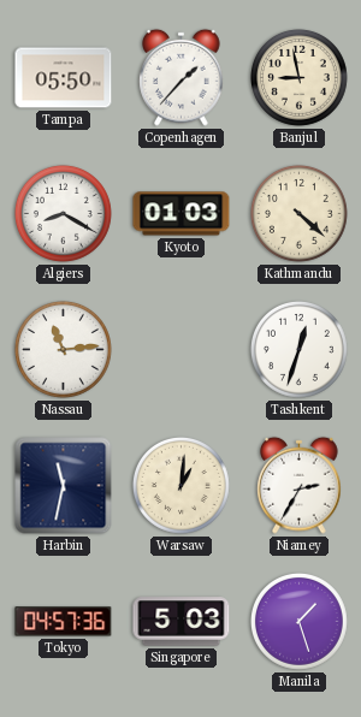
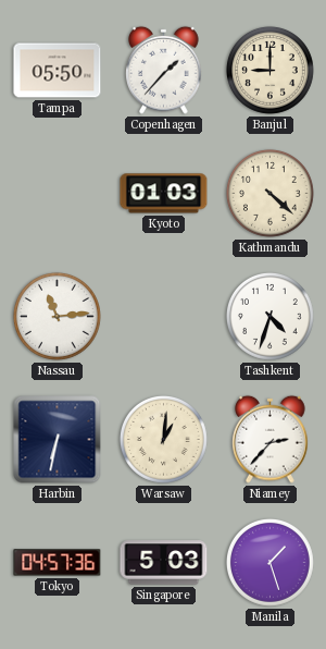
Banjul: 8:58 -> 9:00
Algiers: 8:20 -> none
Tashkent: 12:33 -> 4:33
Harbin: 11:32 -> 6:32
Niamey: 2:35 -> 2:37
